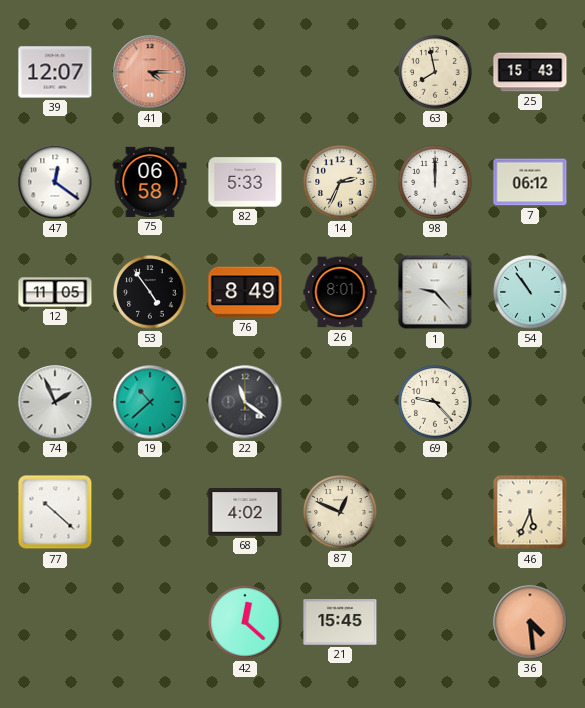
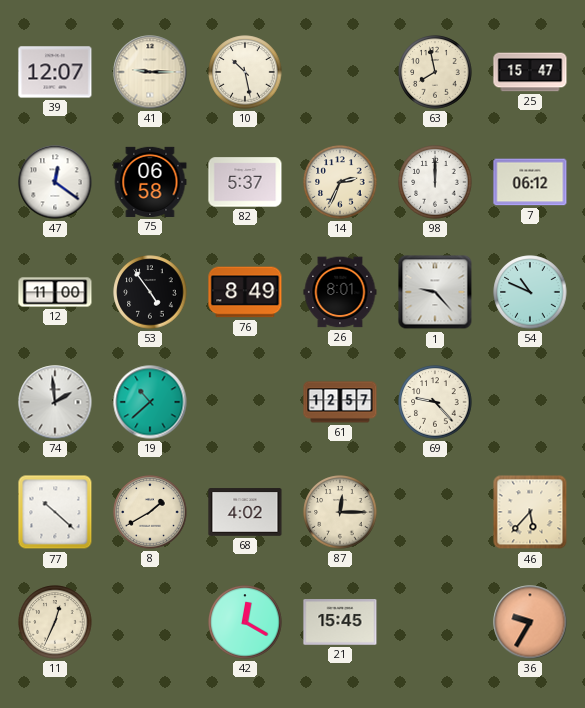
41: 4:15 -> 9:15
41 dial: salmon -> cream
10: none -> 10:28
25: 15:43 -> 15:47
82: 5:33 -> 5:37
12: 11:05 -> 11:00
54: 10:54 -> 10:49
74: 1:56 -> 1:59
22: 11:21 -> none
61: none -> 12:57
8: none -> 1:40
87: 12:49 -> 12:15
46: 5:34 -> 5:37
11: none -> 12:34
42: 12:22 -> 12:20
36: 4:29 -> 9:35
